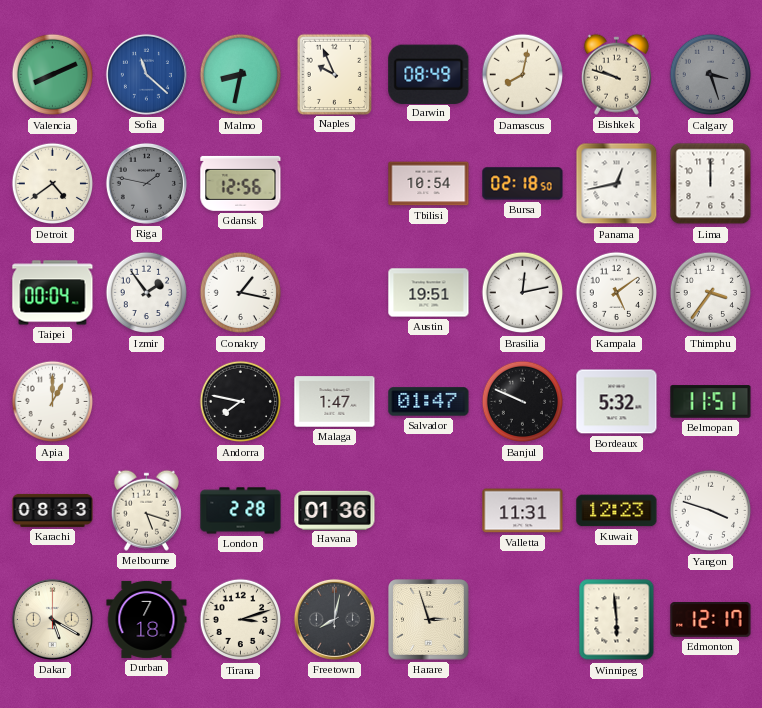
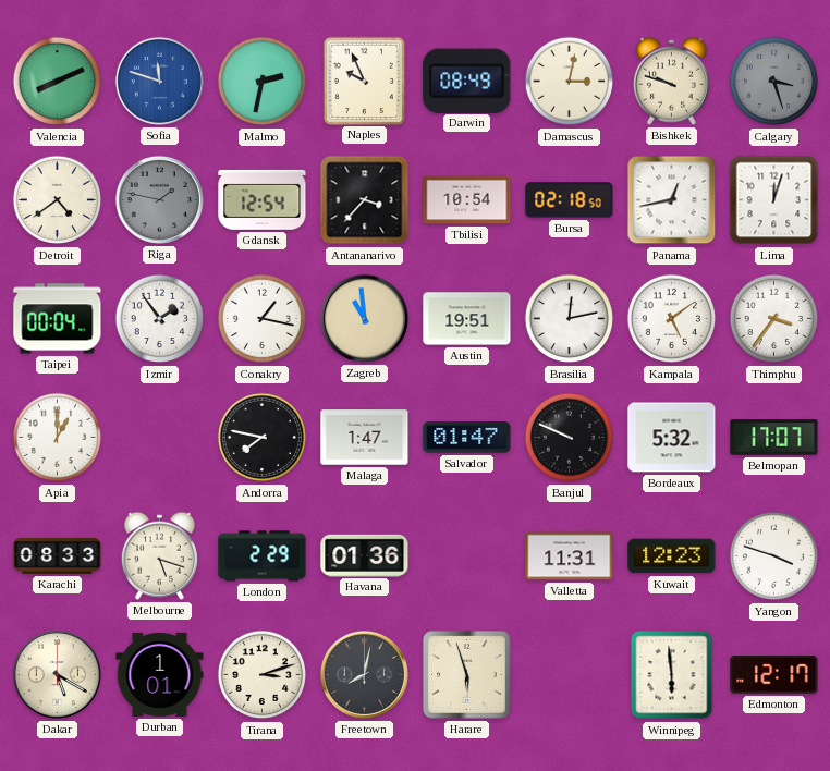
Sofia: 11:22 -> 11:48
Malmo: 8:32 -> 2:32
Damascus: 8:02 -> 3:02
Gdansk: 12:56 -> 12:54
Antananarivo: none -> 3:37
Lima: 12:00 -> 12:03
Zagreb: none -> 10:59
Belmopan: 11:51 -> 17:07
London: 2:28 -> 2:29
Durban: 7:18 -> 1:01
Harare: 2:57 -> 5:57
